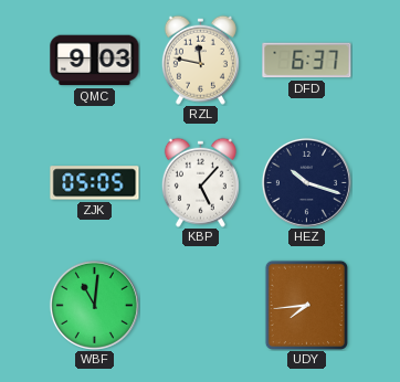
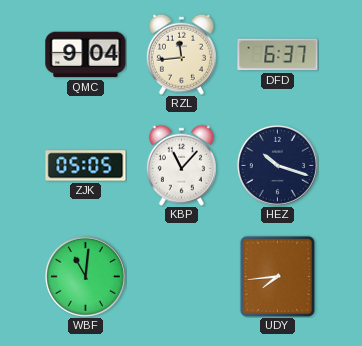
QMC: 9:03 -> 9:04
RZL: 11:47 -> 11:44
KBP: 5:07 -> 11:07
